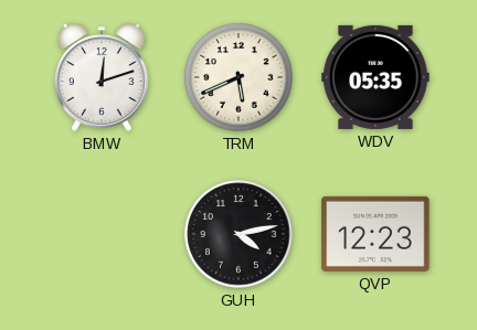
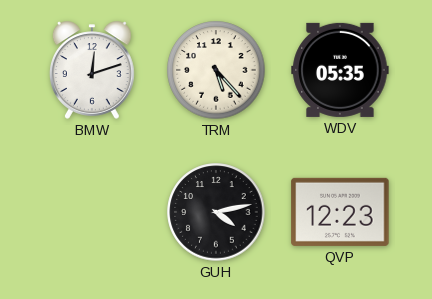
TRM: 5:41 -> 5:23
